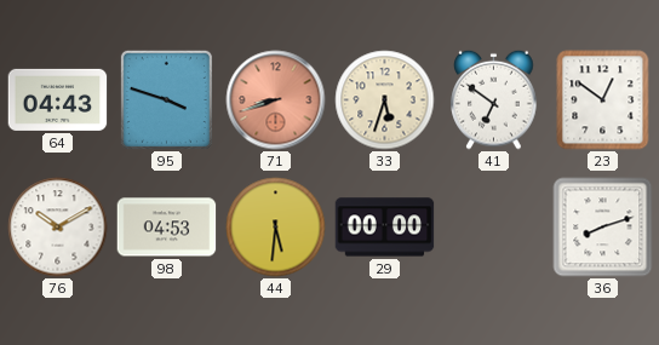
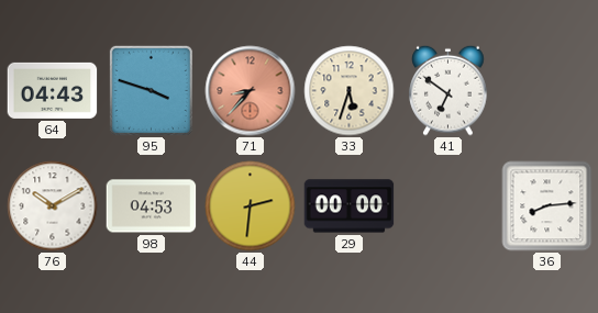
71: 8:42 -> 8:37
23: 12:51 -> none
44: 5:31 -> 2:31
36: 8:12 -> 8:14
